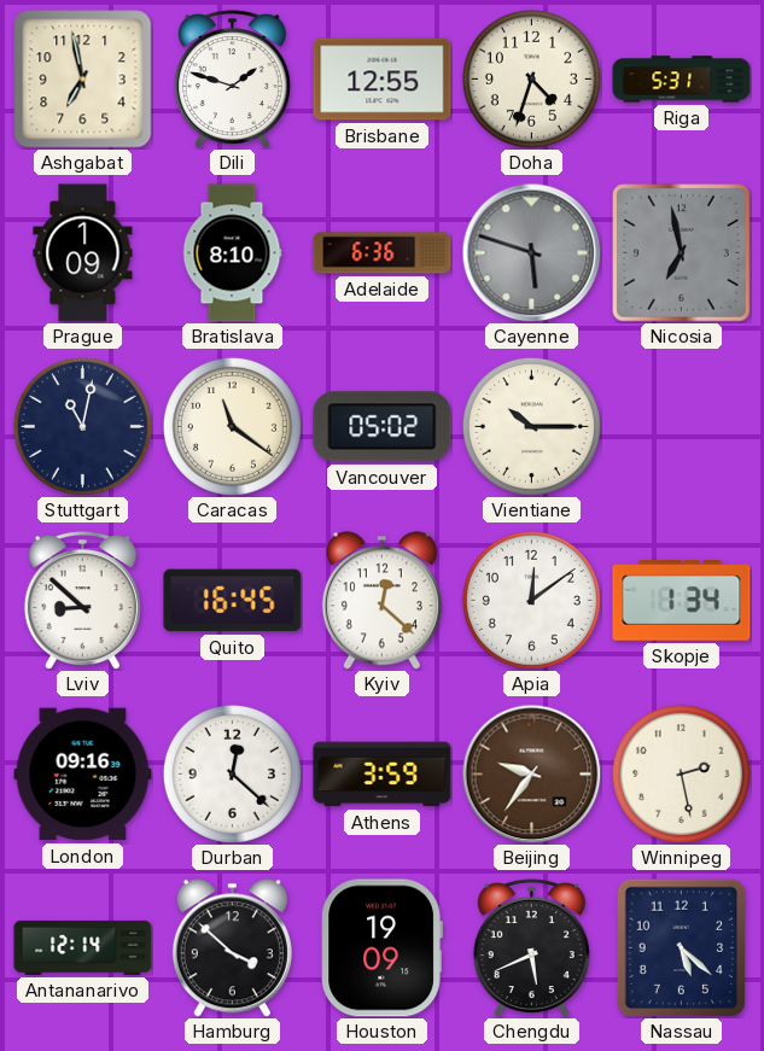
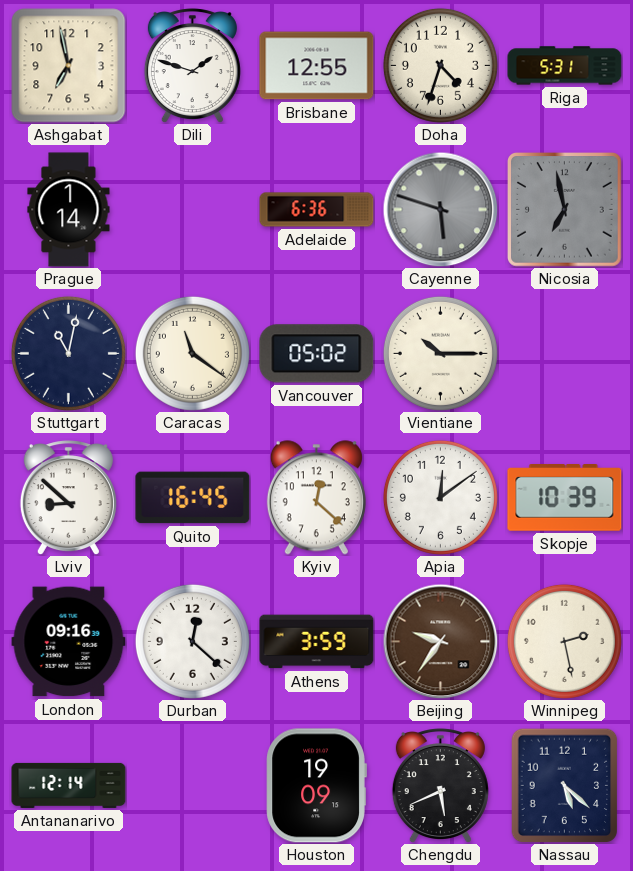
Prague: 1:09 -> 1:14
Bratislava: 8:10 -> none
Skopje: 1:34 -> 10:39
Hamburg: 3:52 -> none
